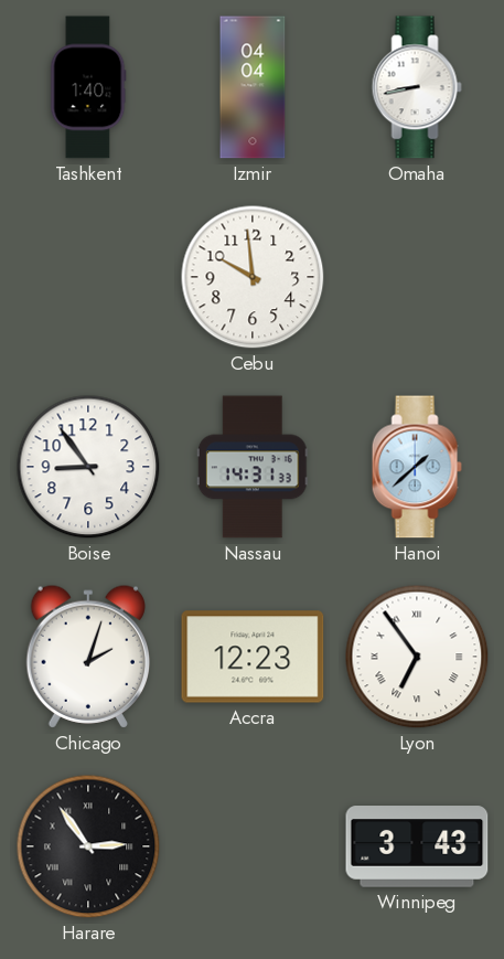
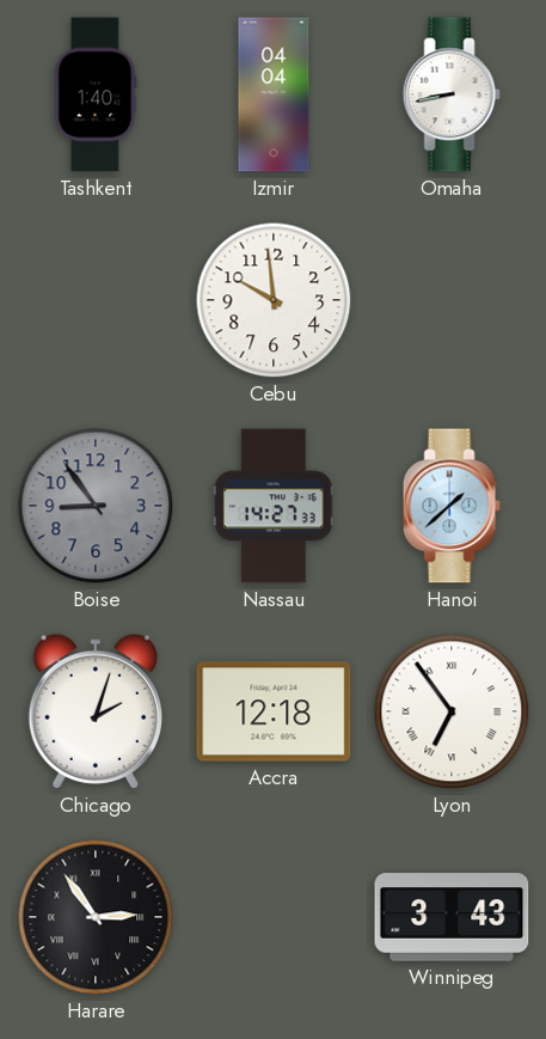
Boise dial: white -> grey
Nassau: 14:31 -> 14:27
Accra: 12:23 -> 12:18
